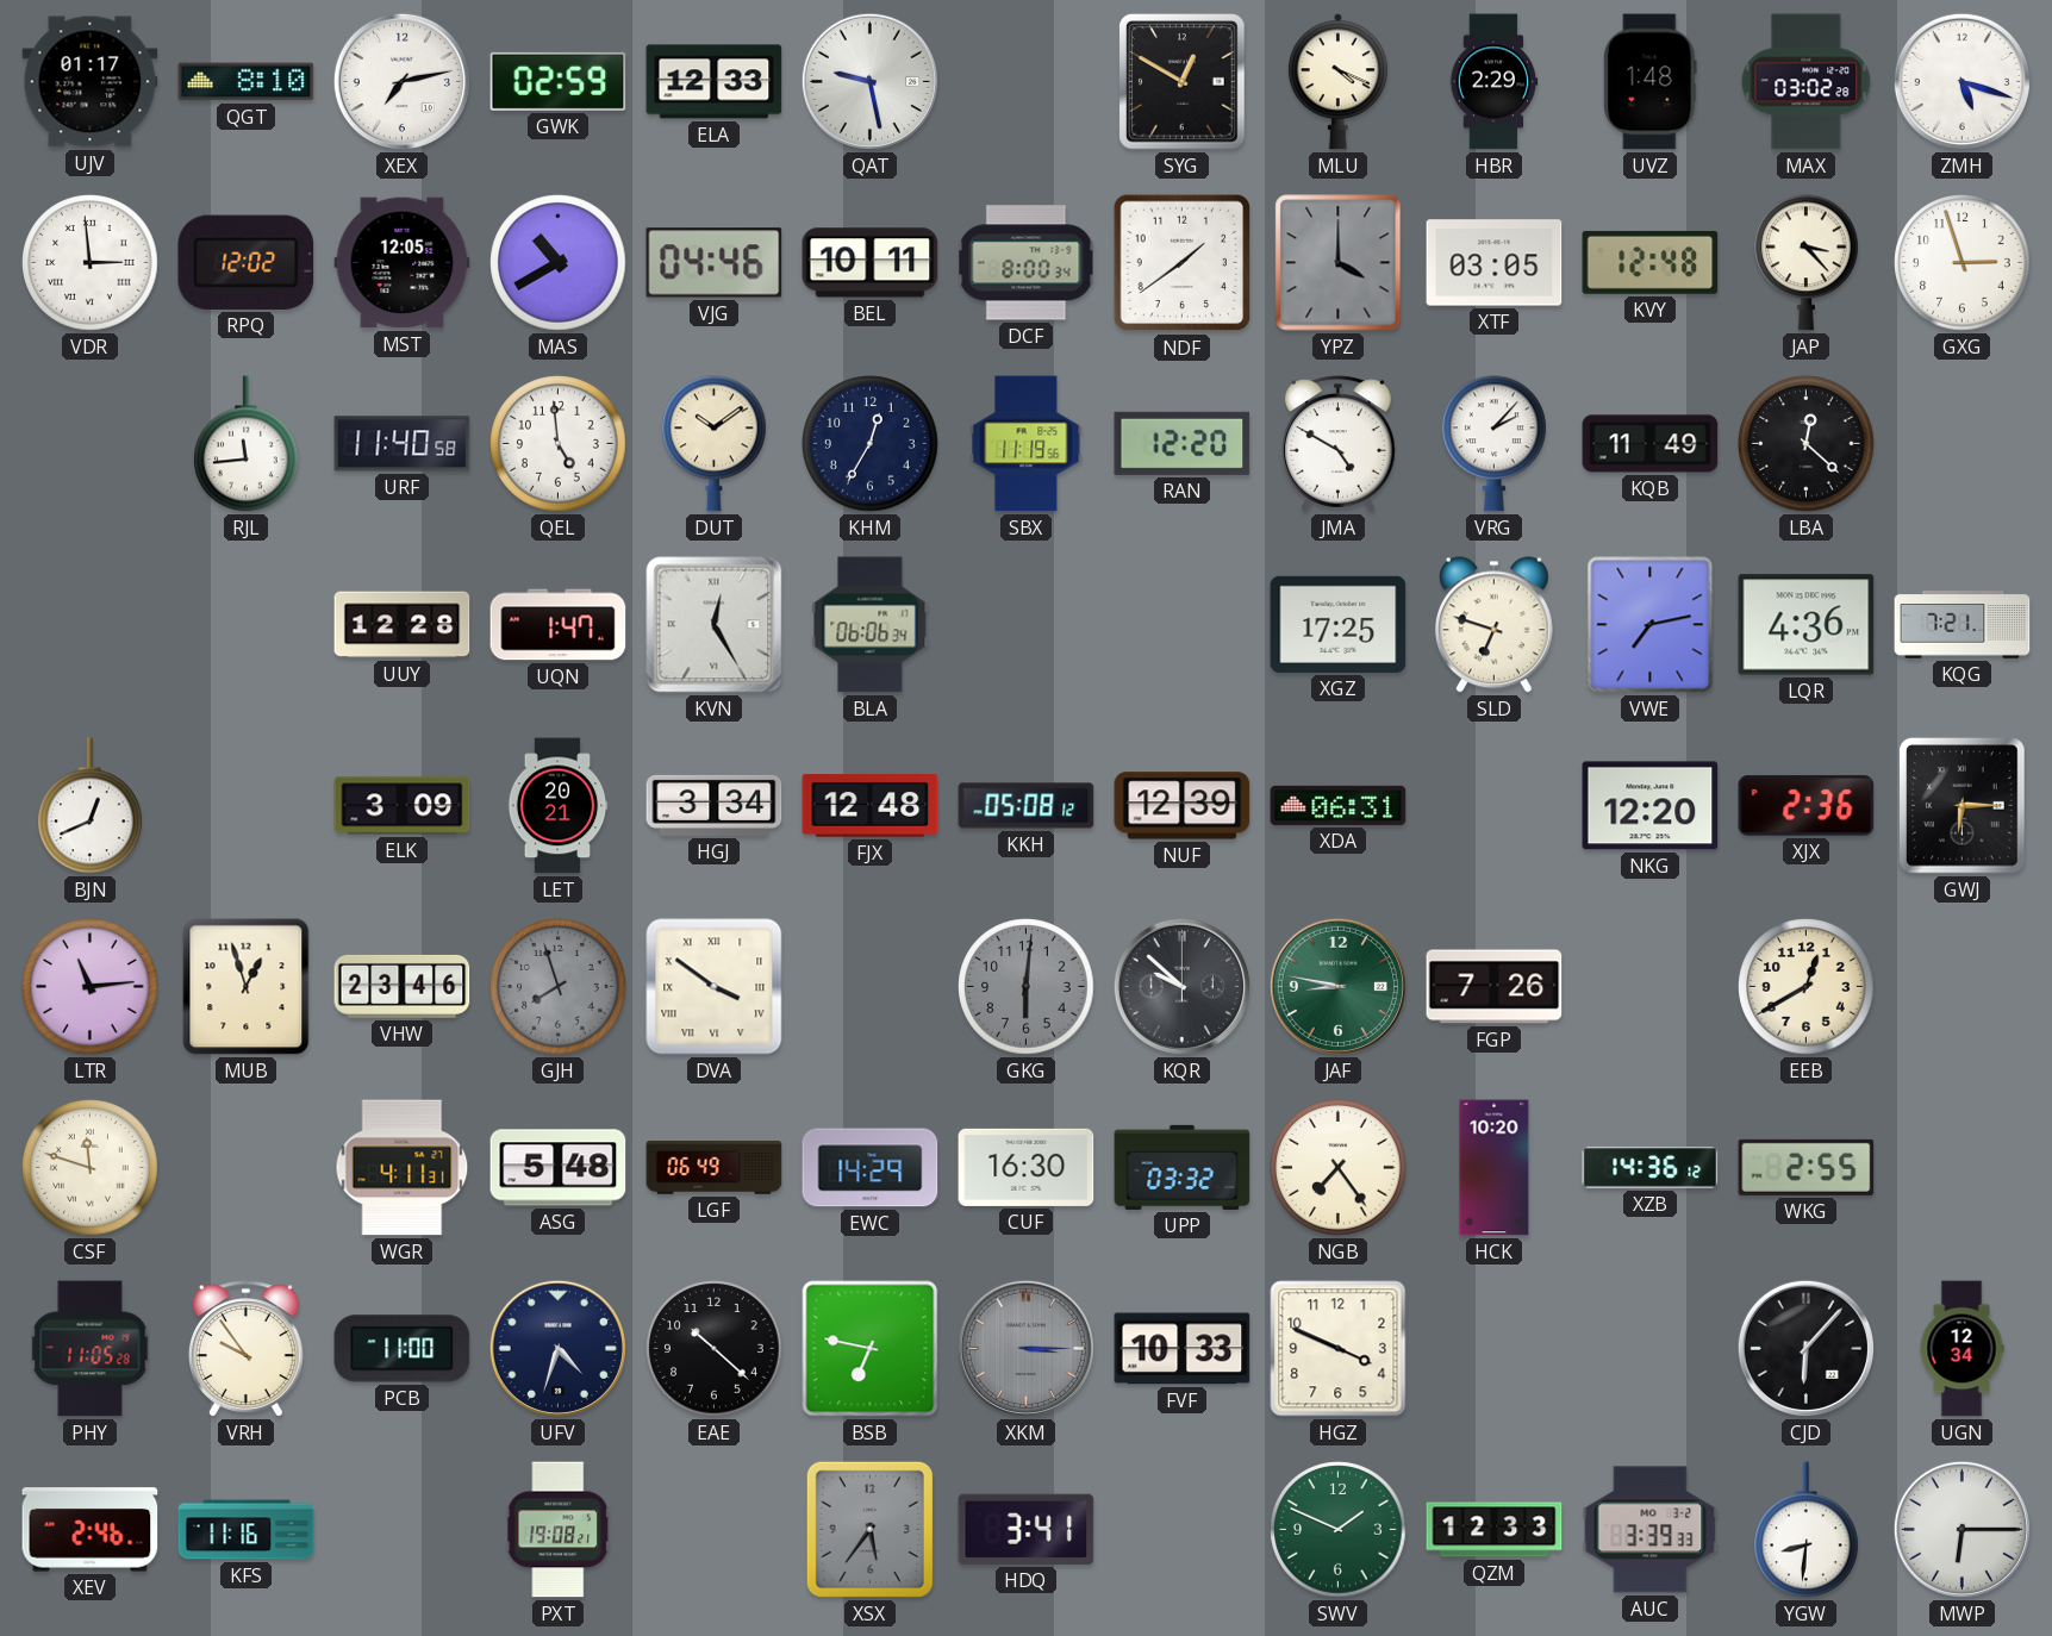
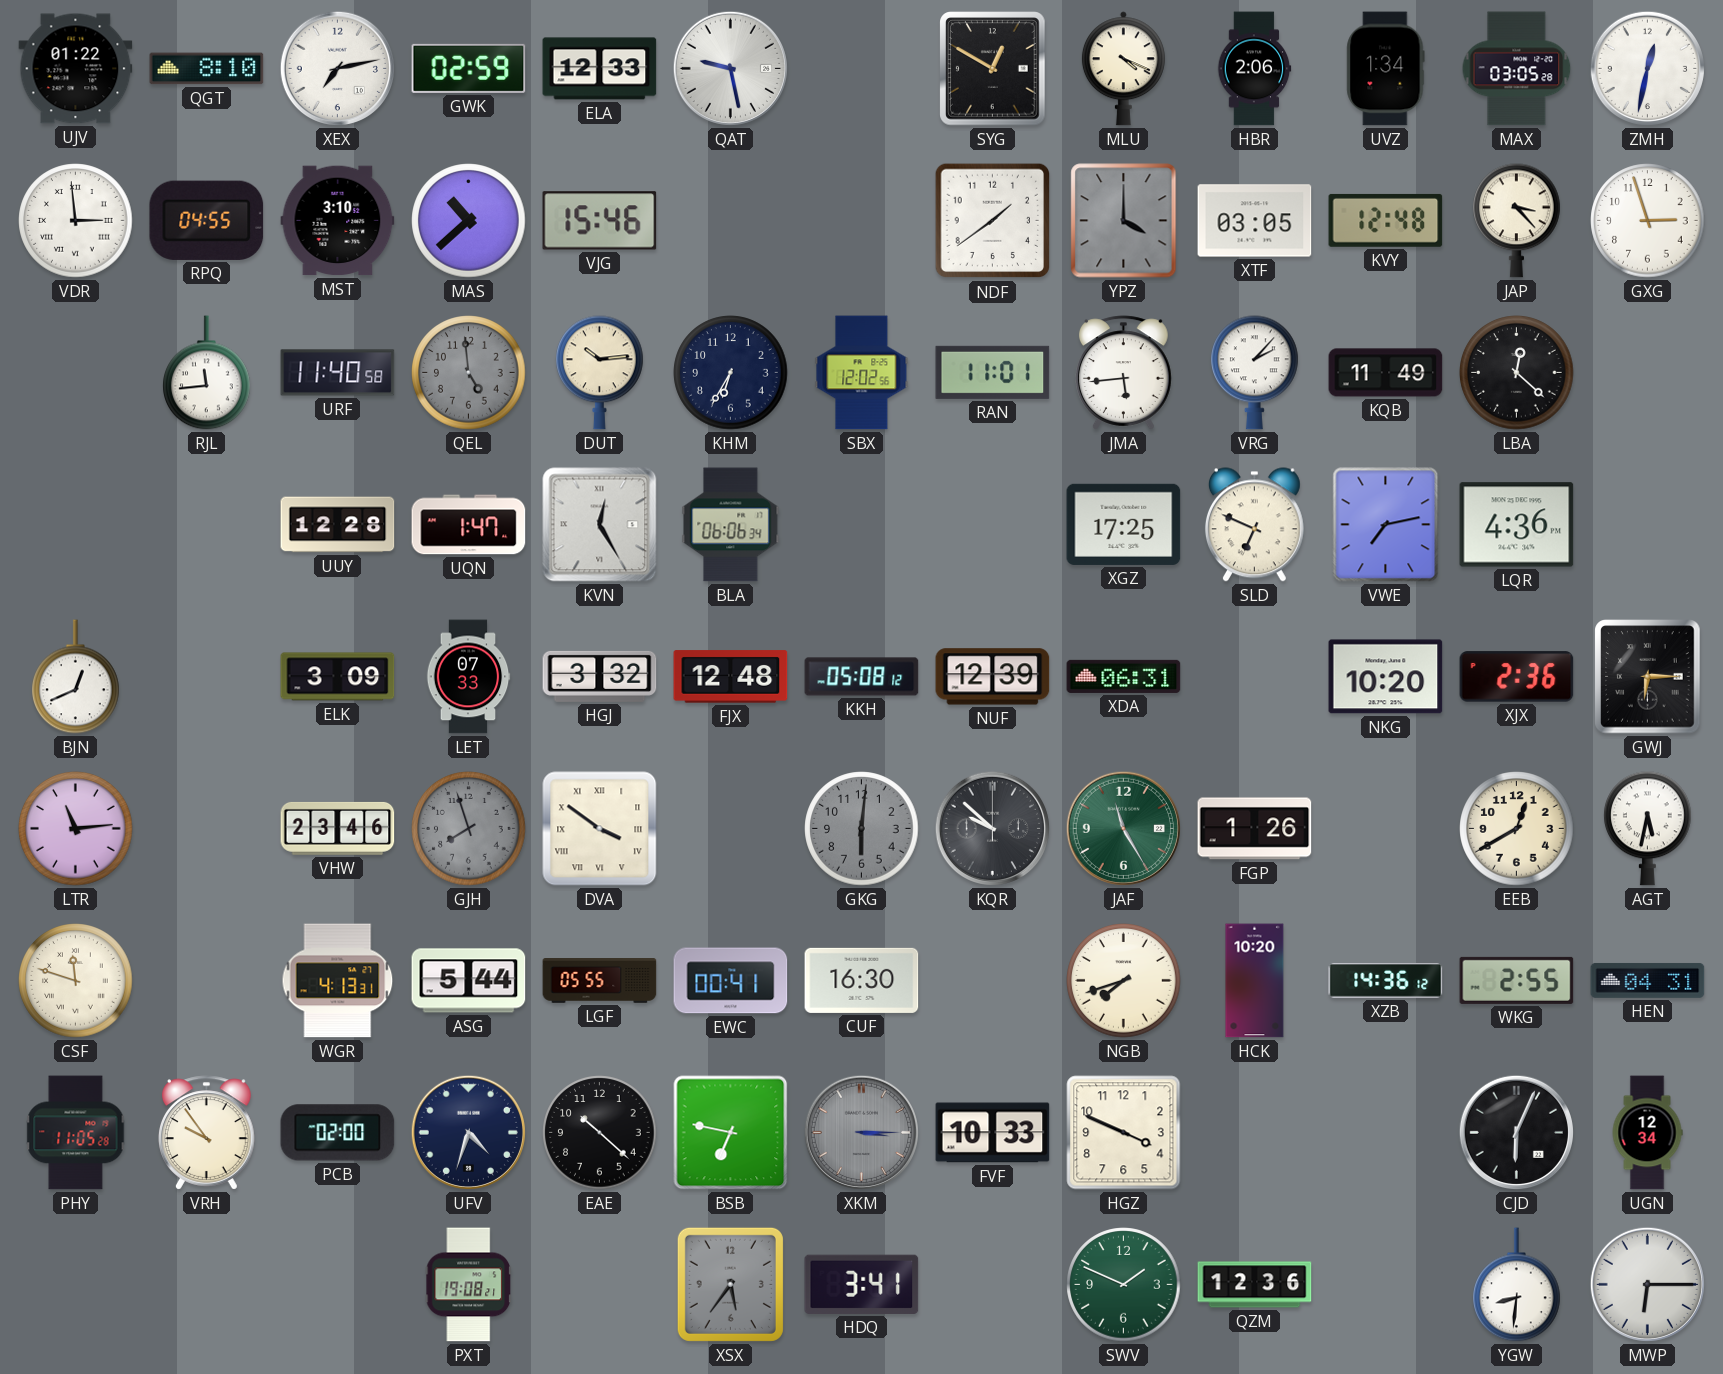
UJV: 01:17 -> 01:22
HBR: 2:29 -> 2:06
UVZ: 1:48 -> 1:34
MAX: 03:02 -> 03:05
ZMH: 5:18 -> 12:32
RPQ: 12:02 -> 04:55
MST: 12:05 -> 3:10
MAS: 10:40 -> 10:38
VJG: 04:46 -> 15:46
BEL: 10:11 -> none
DCF: 8:00 -> none
QEL dial: white -> grey
DUT: 10:09 -> 10:14
KHM: 12:35 -> 6:35
SBX: 11:19 -> 12:02
RAN: 12:20 -> 11:01
JMA: 4:50 -> 5:44
SLD: 6:48 -> 6:49
KQG: 7:21 -> none
LET: 20:21 -> 07:33
HGJ: 3:34 -> 3:32
NKG: 12:20 -> 10:20
MUB: 12:57 -> none
JAF: 8:47 -> 11:25
FGP: 7:26 -> 1:26
AGT: none -> 5:32
WGR: 4:11 -> 4:13
ASG: 5:48 -> 5:44
LGF: 06:49 -> 05:55
EWC: 14:29 -> 00:41
UPP: 03:32 -> none
NGB: 7:24 -> 7:42
HEN: none -> 04:31
PCB: 11:00 -> 02:00
CJD: 6:07 -> 6:04
XEV: 2:46 -> none
KFS: 11:16 -> none
QZM: 12:33 -> 12:36
AUC: 3:39 -> none
